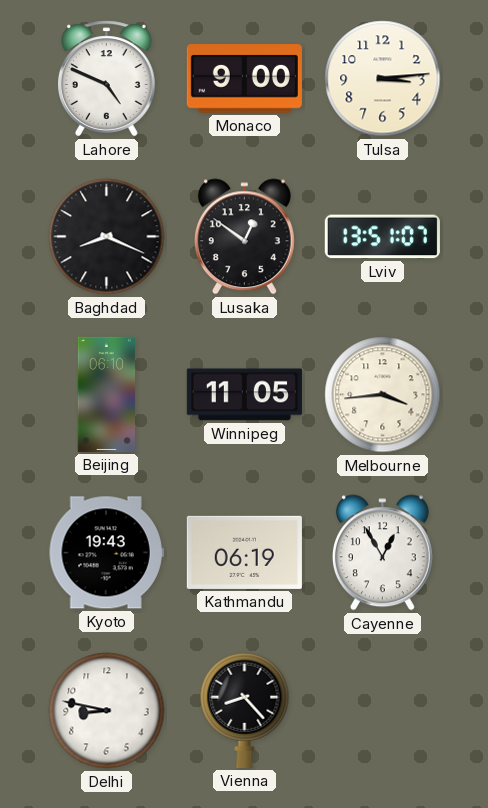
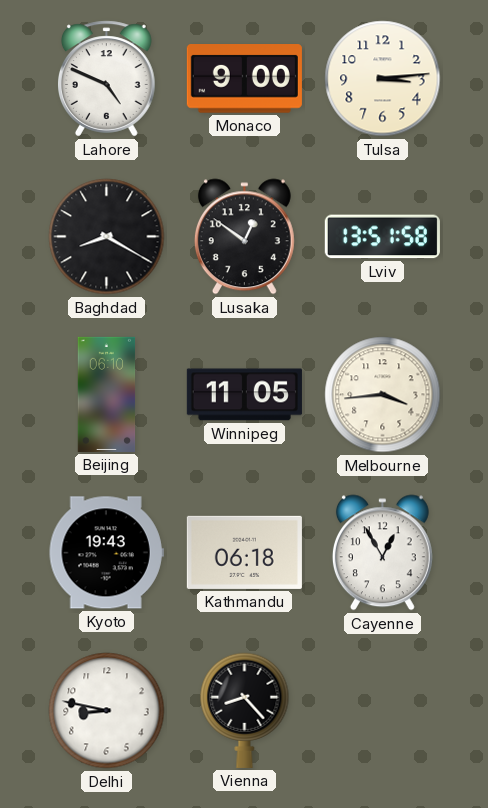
Baghdad: 8:19 -> 8:20
Lviv: 13:51:07 -> 13:51:58
Kathmandu: 06:19 -> 06:18
